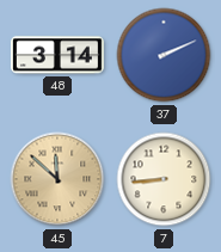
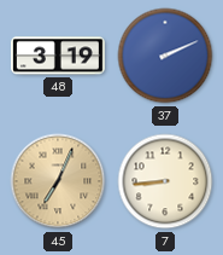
48: 3:14 -> 3:19
45: 11:52 -> 7:04
